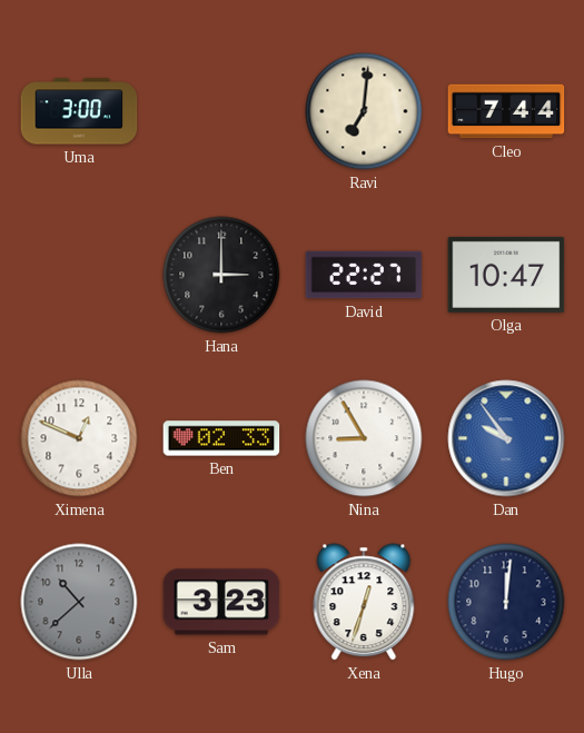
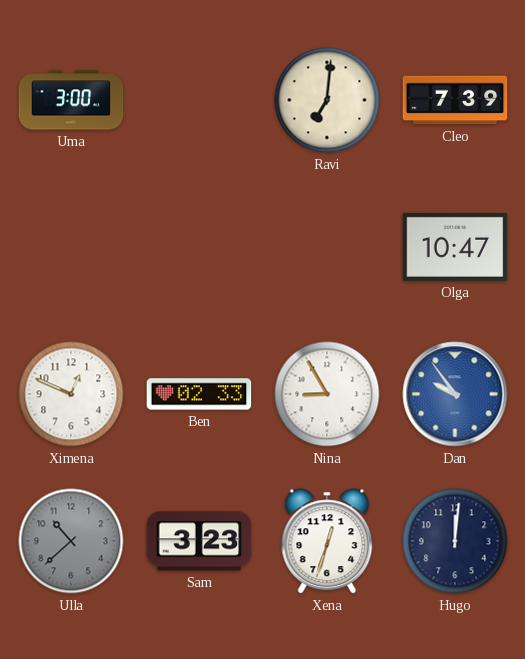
Cleo: 7:44 -> 7:39
Hana: 3:00 -> none
David: 22:27 -> none
